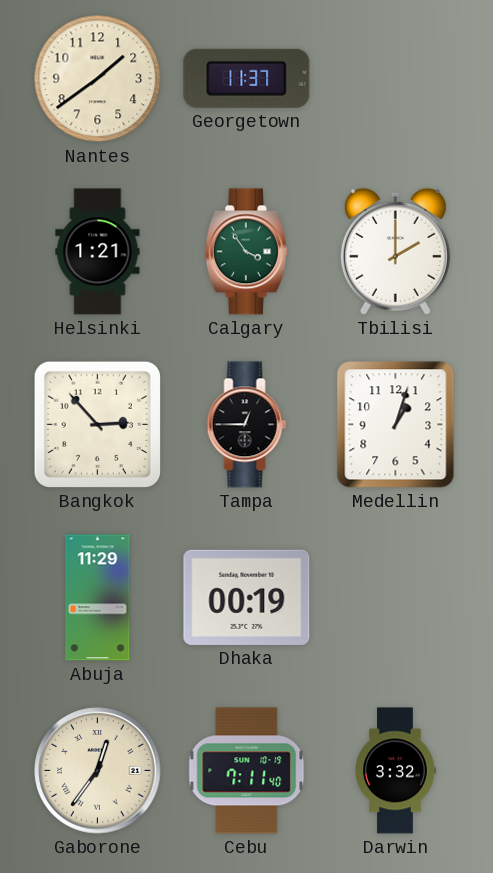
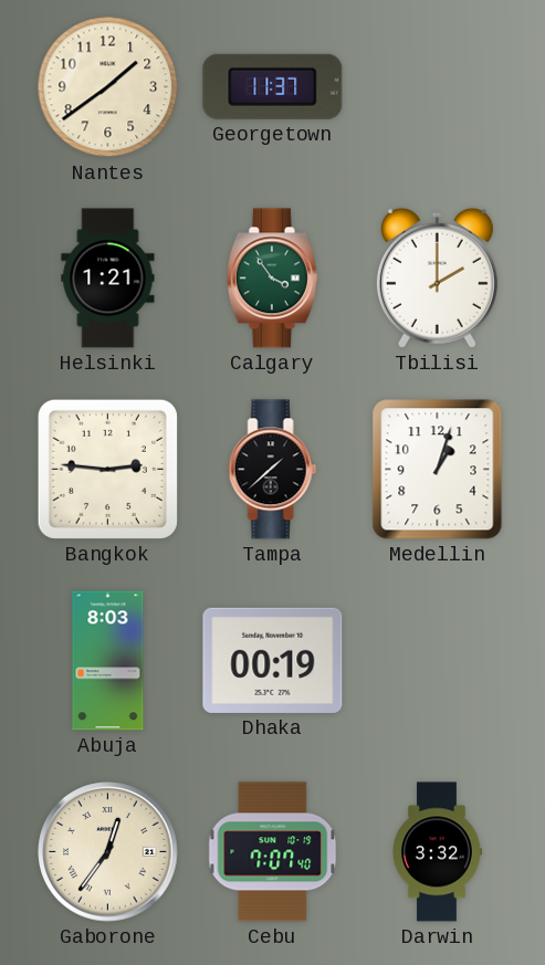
Bangkok: 2:53 -> 2:46
Tampa: 12:45 -> 1:38
Abuja: 11:29 -> 8:03
Cebu: 7:11 -> 7:07
